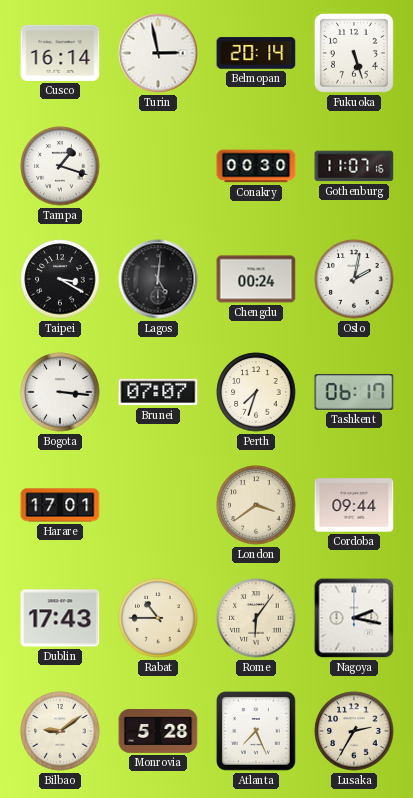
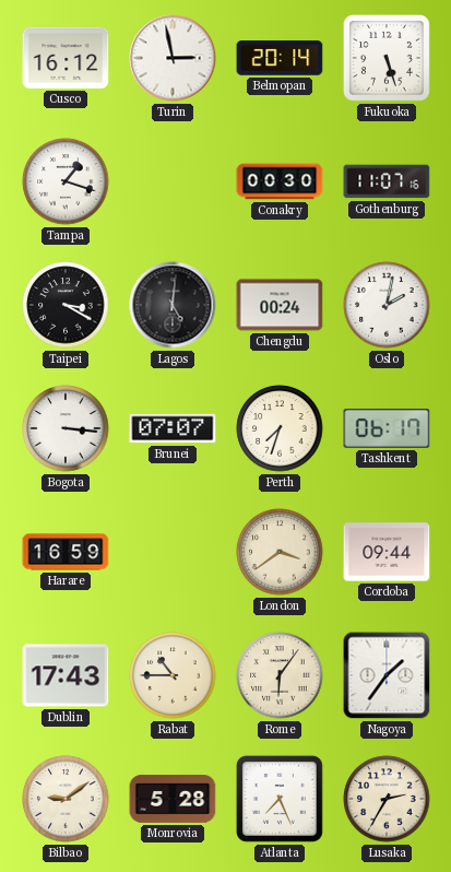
Cusco: 16:14 -> 16:12
Harare: 17:01 -> 16:59
Nagoya: 2:17 -> 1:36
